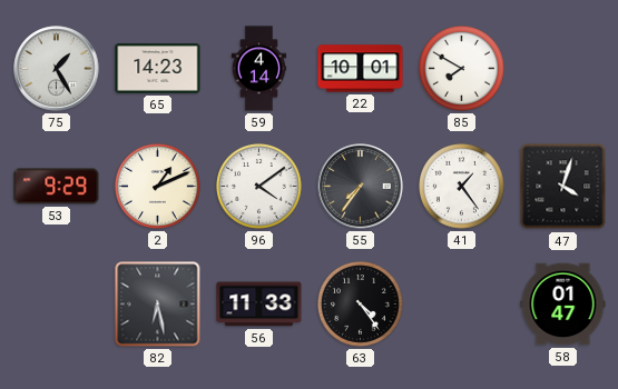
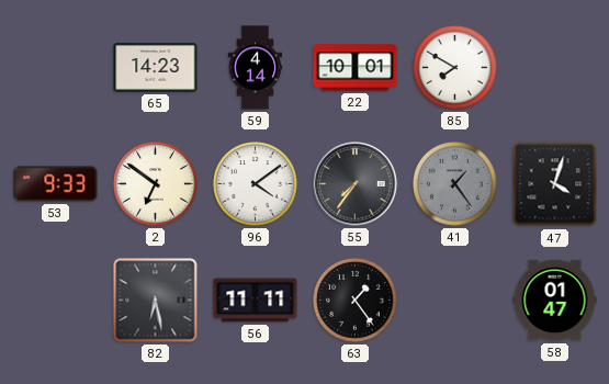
75: 1:25 -> none
53: 9:29 -> 9:33
2: 1:11 -> 6:51
41 dial: white -> grey
56: 11:33 -> 11:11
63: 4:24 -> 1:24
